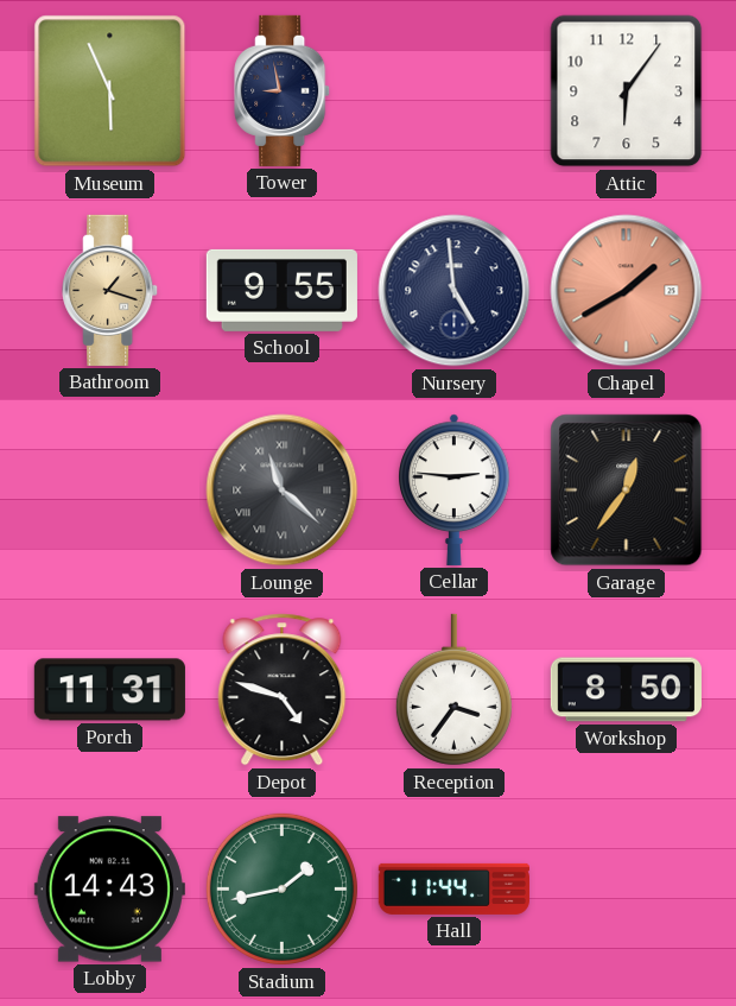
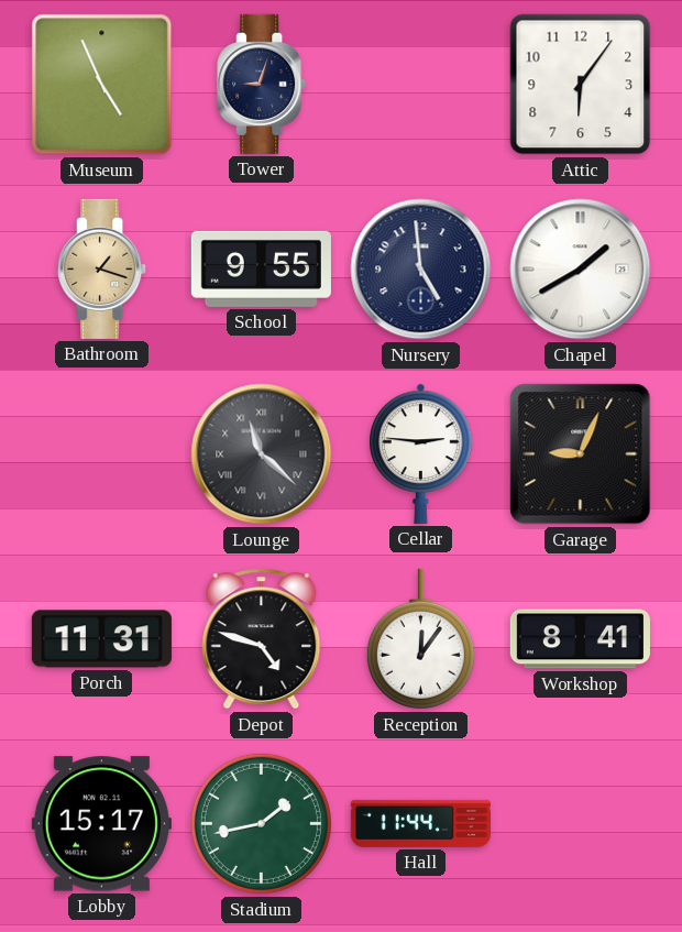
Museum: 5:56 -> 4:56
Tower: 8:58 -> 9:03
Chapel dial: salmon -> white
Garage: 12:36 -> 9:04
Reception: 3:36 -> 12:06
Workshop: 8:50 -> 8:41
Lobby: 14:43 -> 15:17
